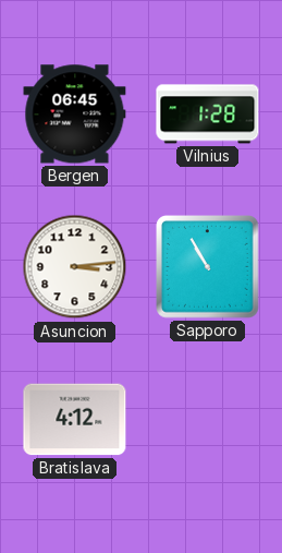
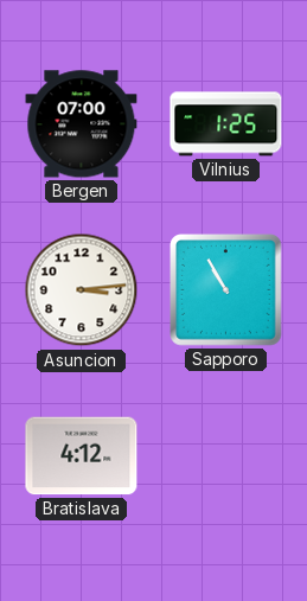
Bergen: 06:45 -> 07:00
Vilnius: 1:28 -> 1:25
